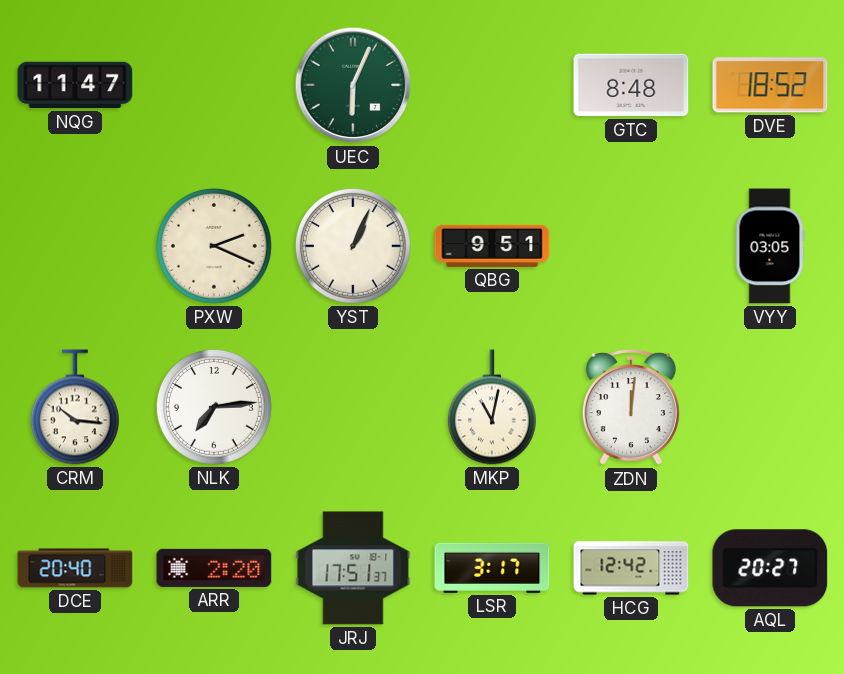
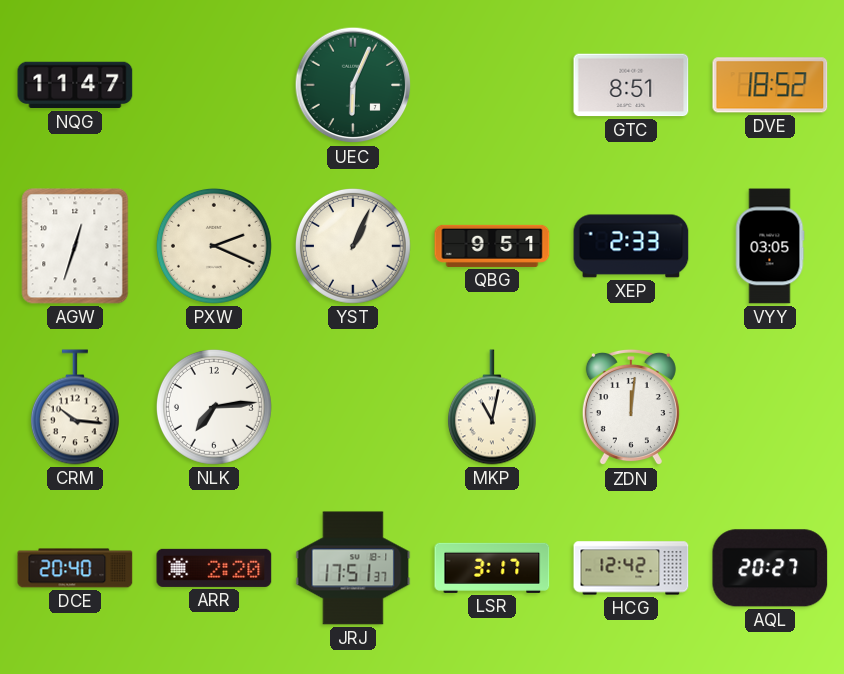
GTC: 8:48 -> 8:51
AGW: none -> 12:33
XEP: none -> 2:33
